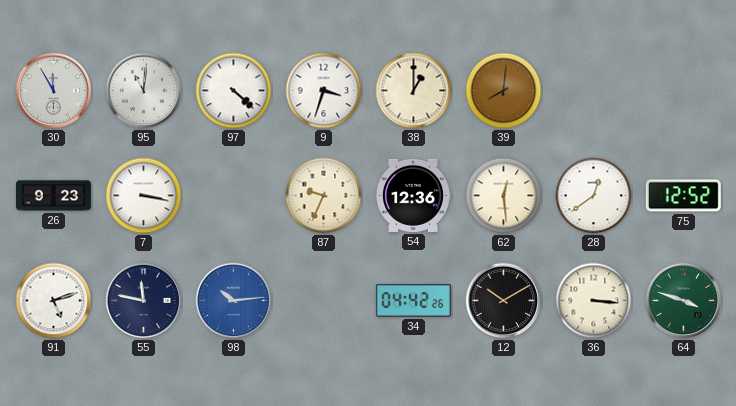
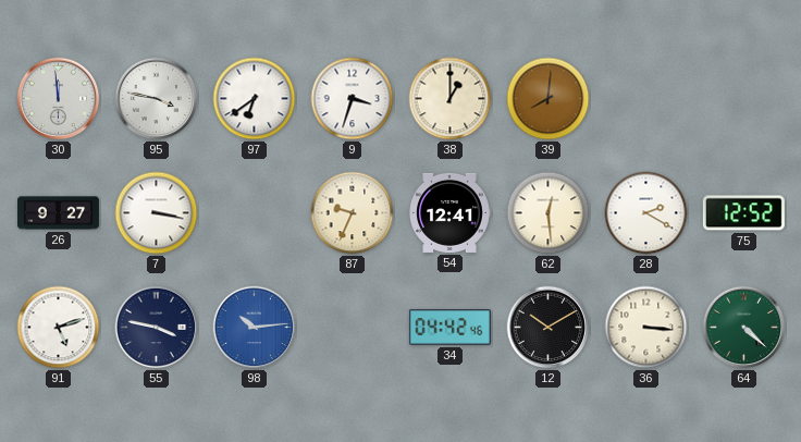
30: 11:55 -> 11:59
95: 11:01 -> 3:47
97: 4:22 -> 6:39
26: 9:23 -> 9:27
54: 12:36 -> 12:41
28: 12:39 -> 2:20
55: 11:47 -> 3:47
34: 04:42:26 -> 04:42:46
64: 3:48 -> 4:22
